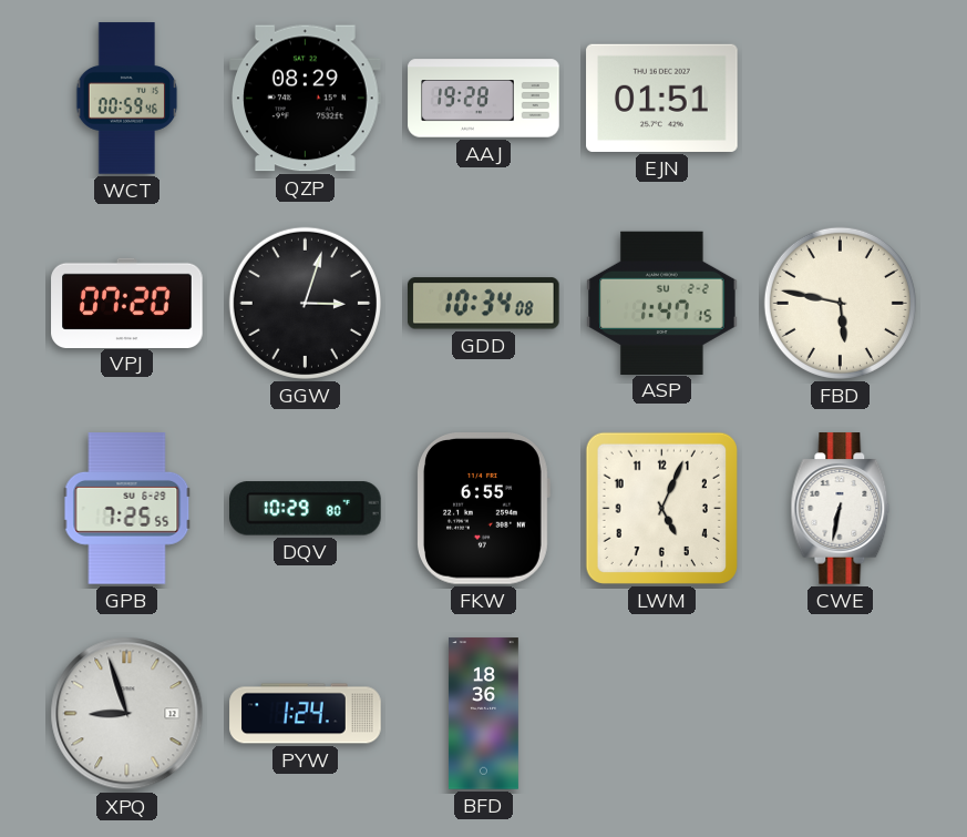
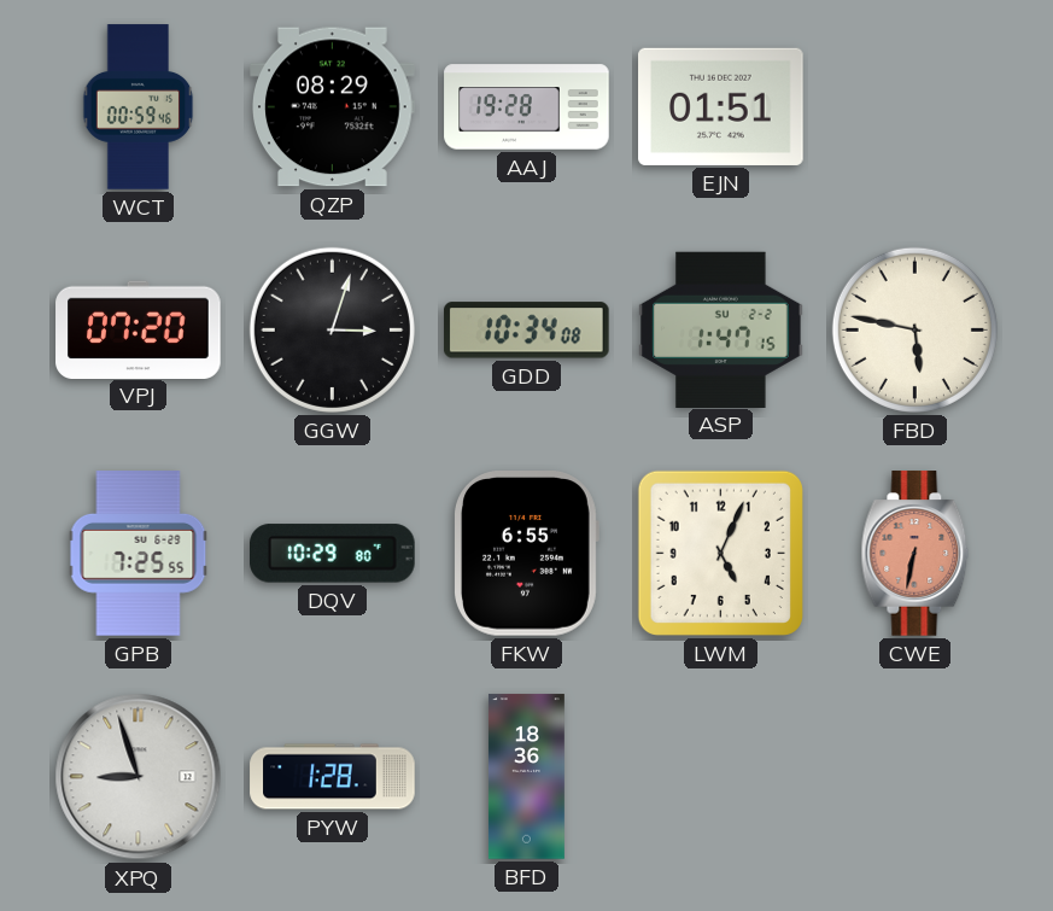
CWE dial: white -> salmon
PYW: 1:24 -> 1:28
